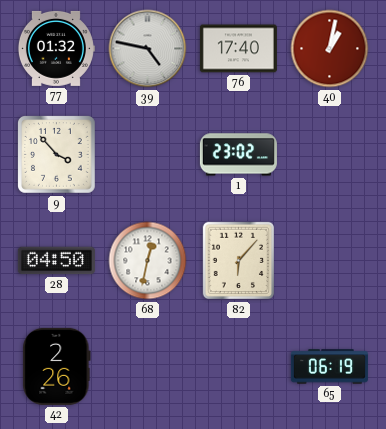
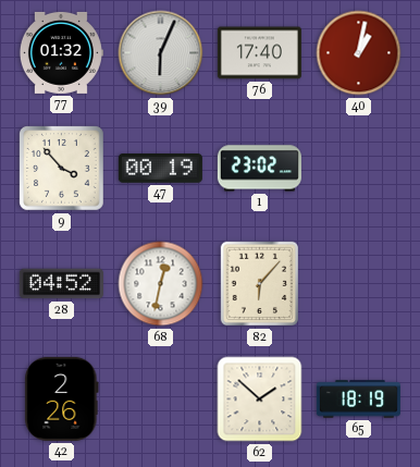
39: 4:47 -> 6:04
47: none -> 00:19
28: 04:50 -> 04:52
62: none -> 1:52
65: 06:19 -> 18:19
